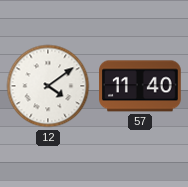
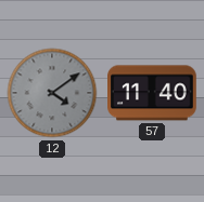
12 dial: white -> grey
